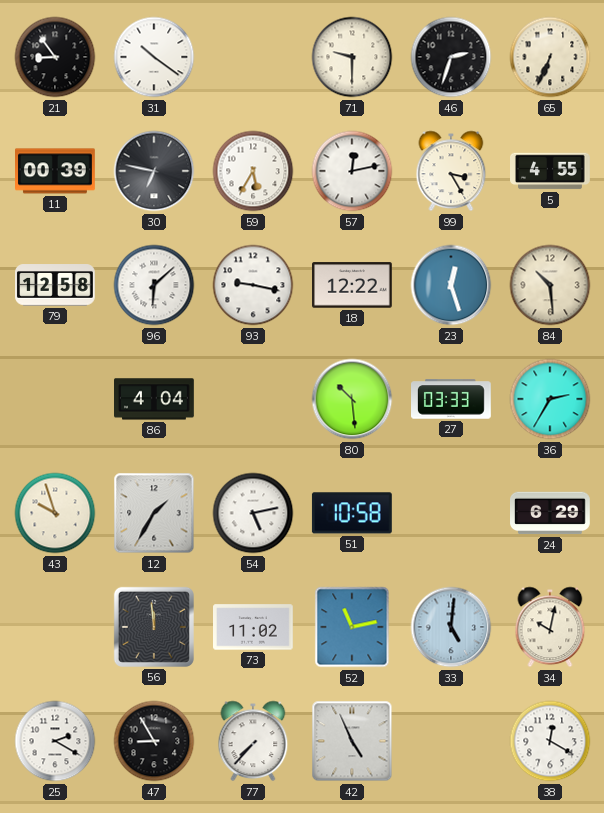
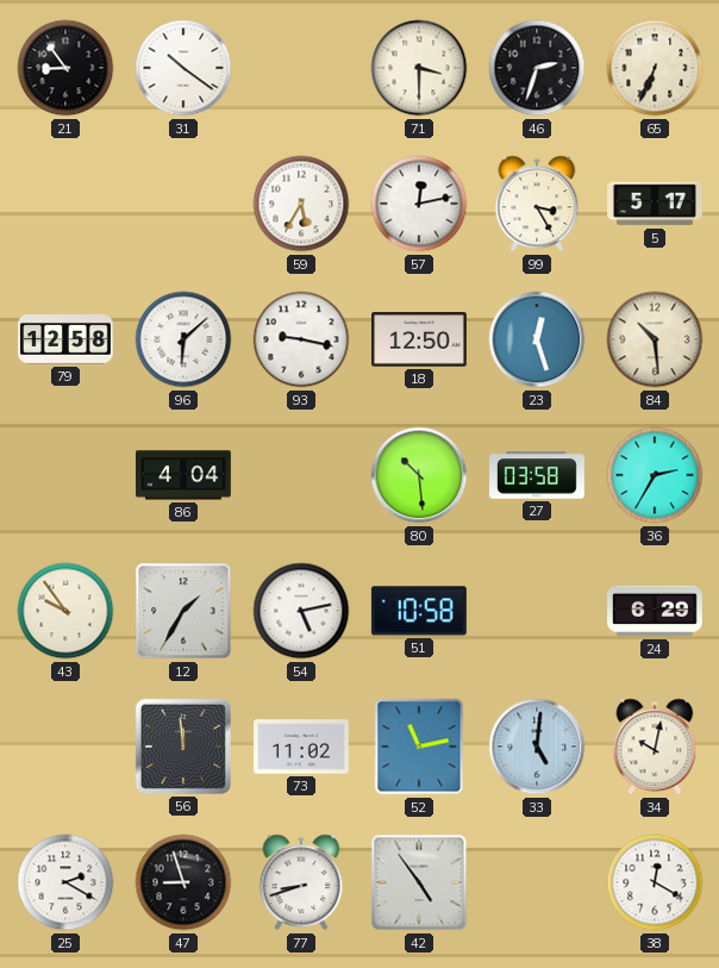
71: 9:30 -> 3:30
11: 00:39 -> none
30: 6:47 -> none
5: 4:55 -> 5:17
18: 12:22 -> 12:50
27: 03:33 -> 03:58
43: 9:57 -> 9:54
47: 8:55 -> 8:57
77: 7:37 -> 8:42
42: 4:56 -> 4:54
